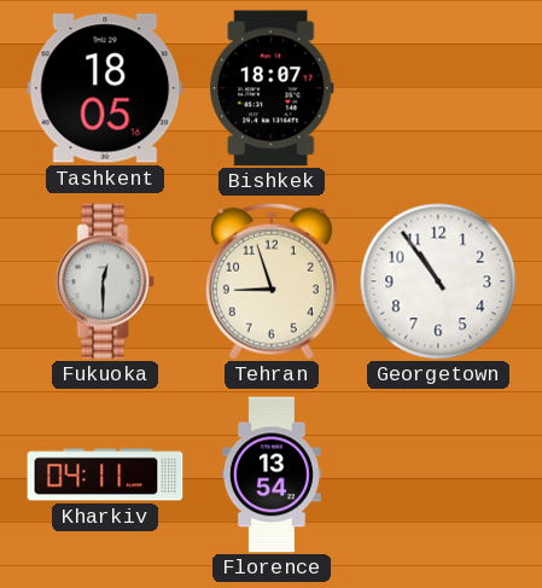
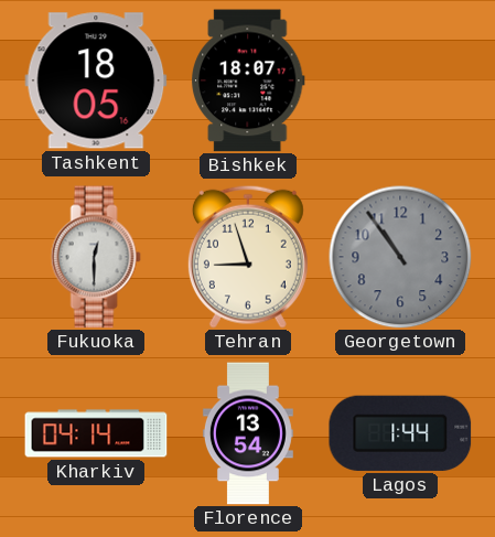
Georgetown dial: white -> grey
Kharkiv: 04:11 -> 04:14
Lagos: none -> 1:44
